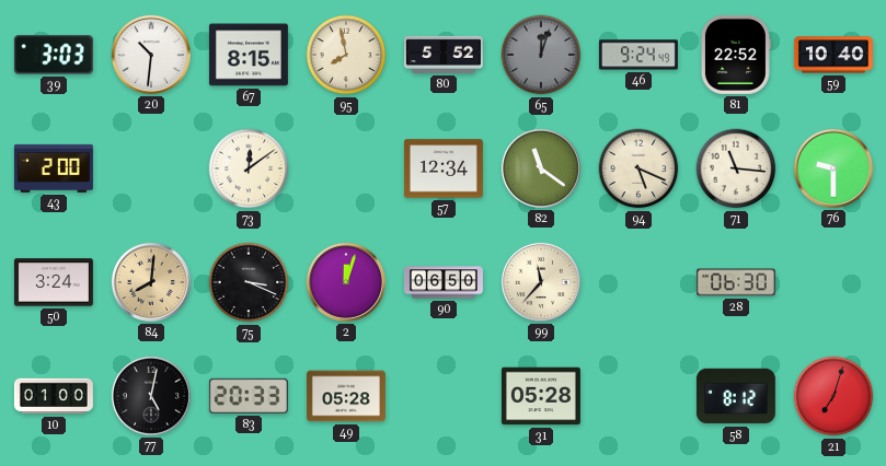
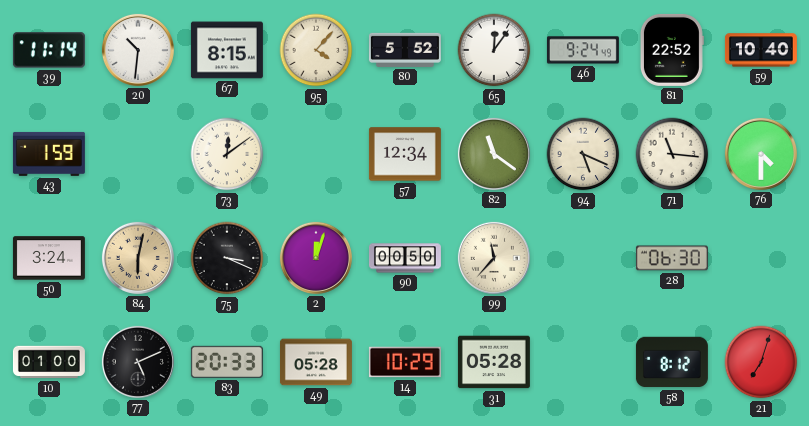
39: 3:03 -> 11:14
95: 7:58 -> 4:07
65: 12:03 -> 12:06
65 dial: grey -> white
43: 2:00 -> 1:59
76: 9:30 -> 4:30
84: 8:01 -> 6:02
90: 06:50 -> 00:50
77: 5:02 -> 5:11
14: none -> 10:29
